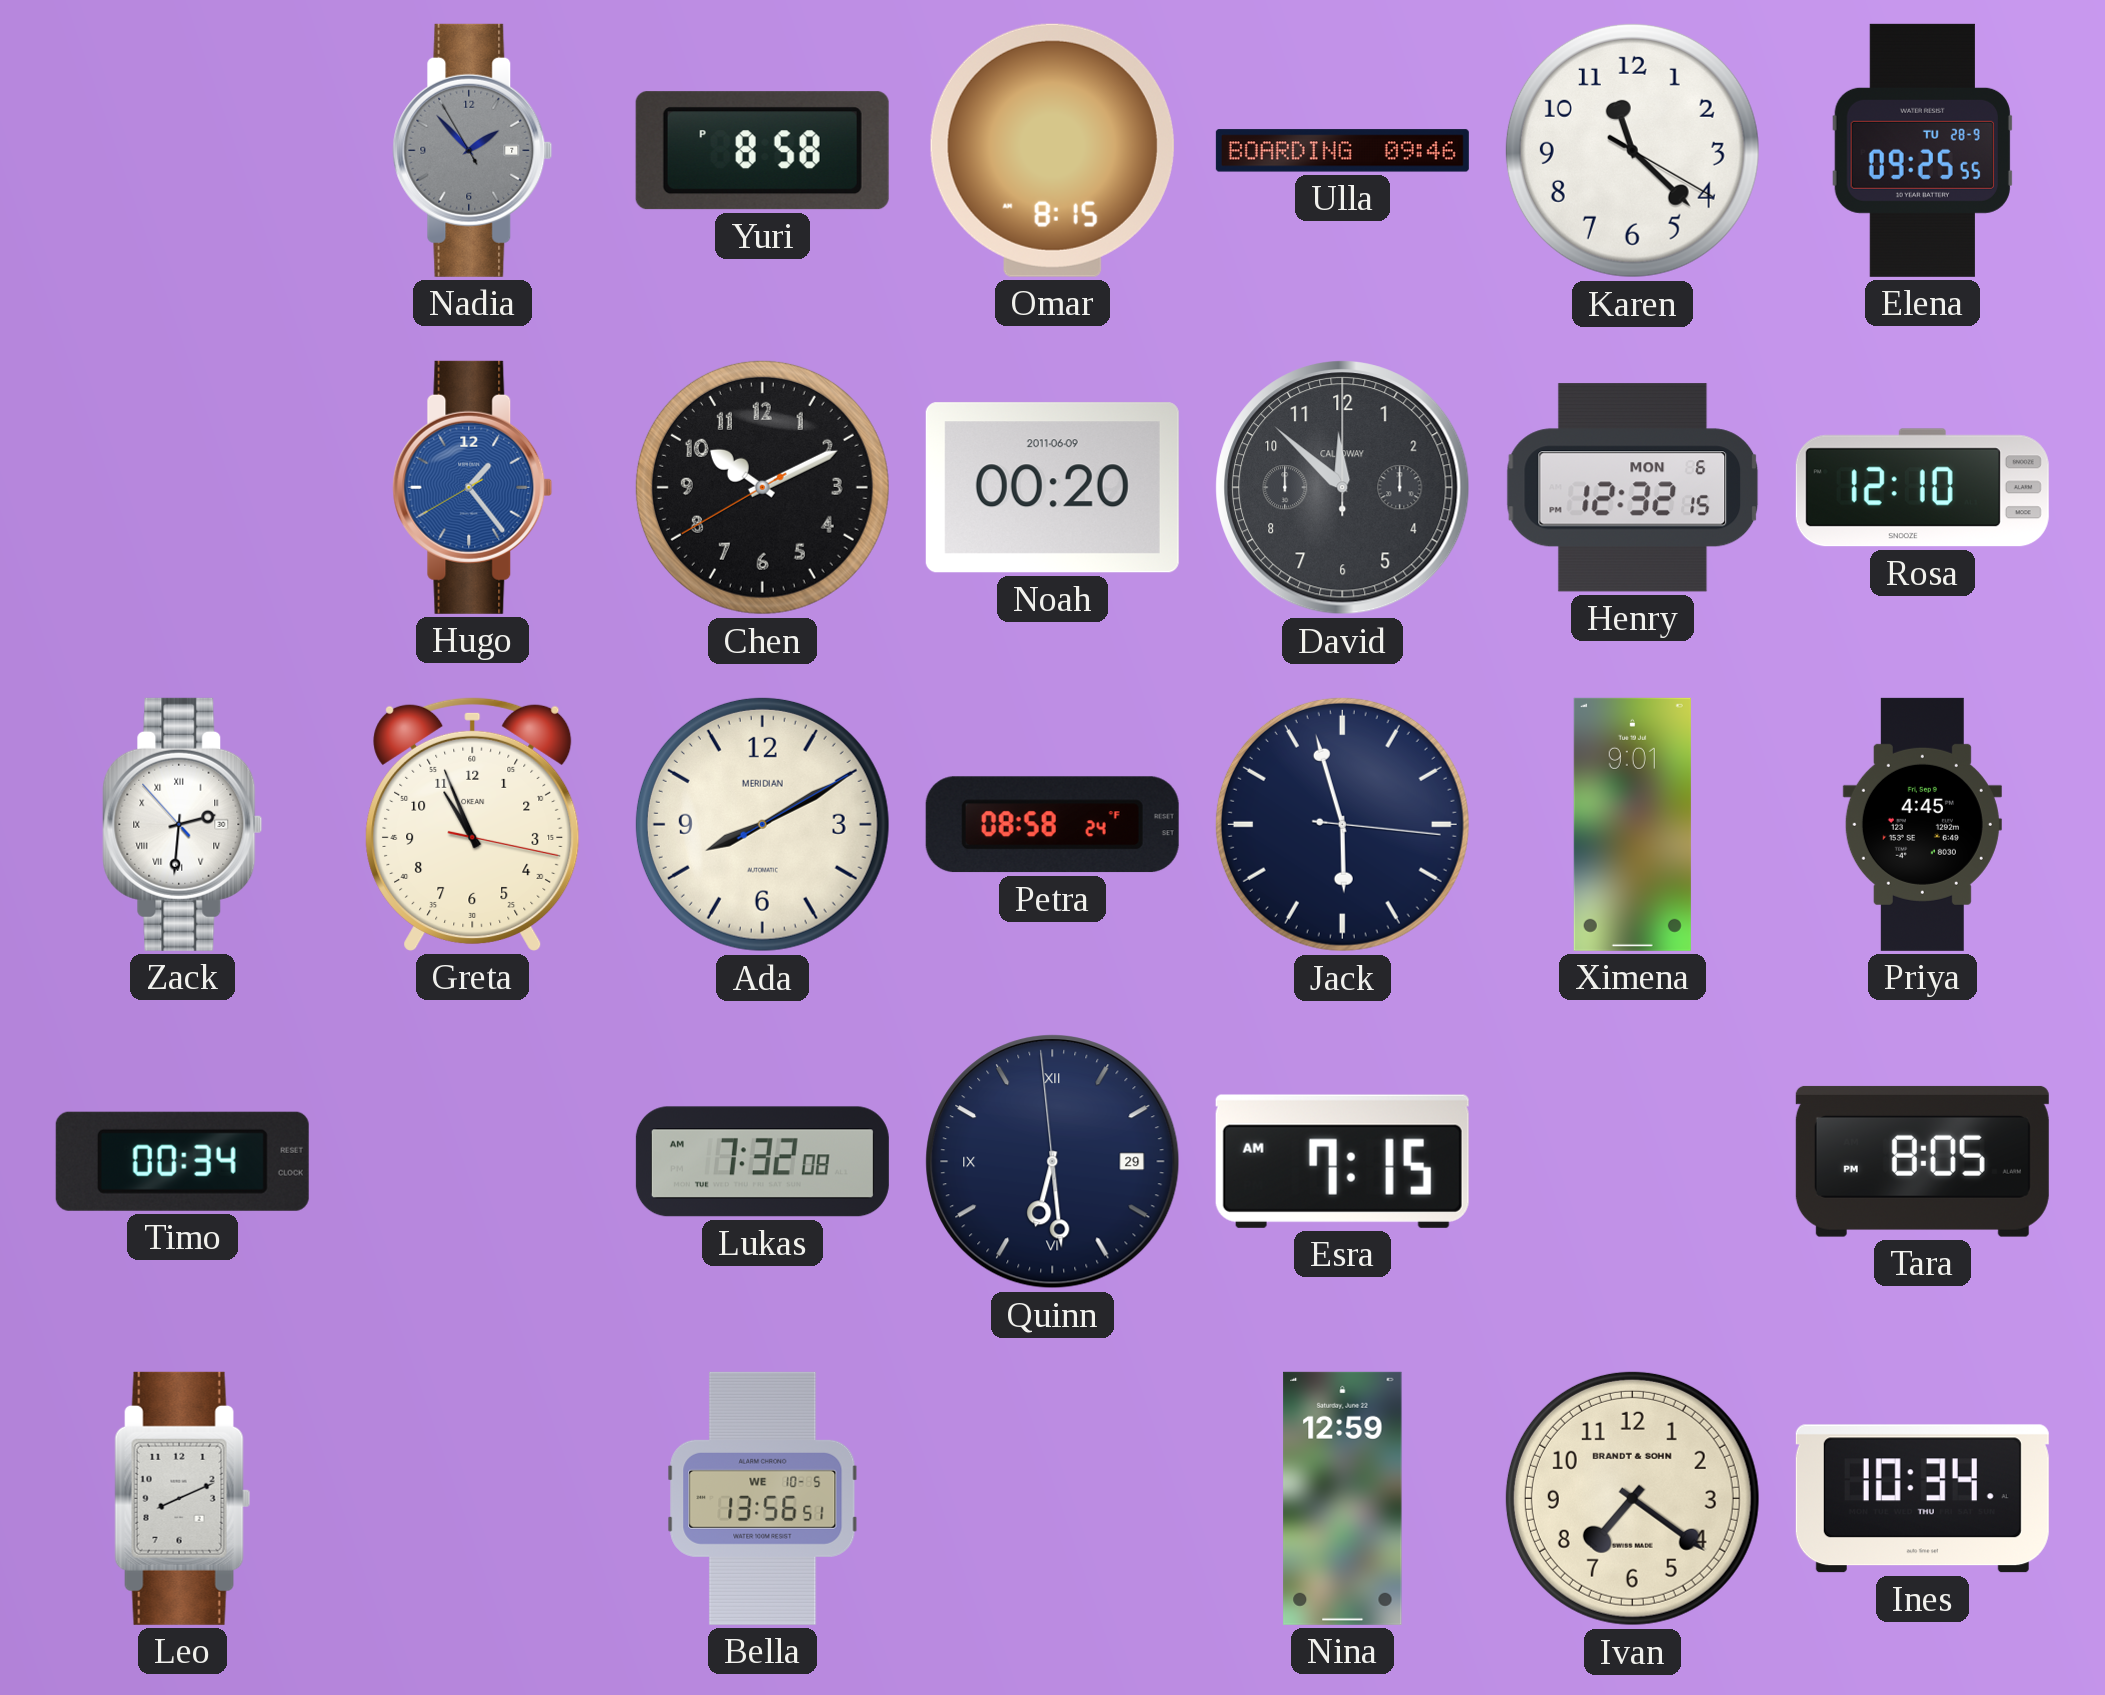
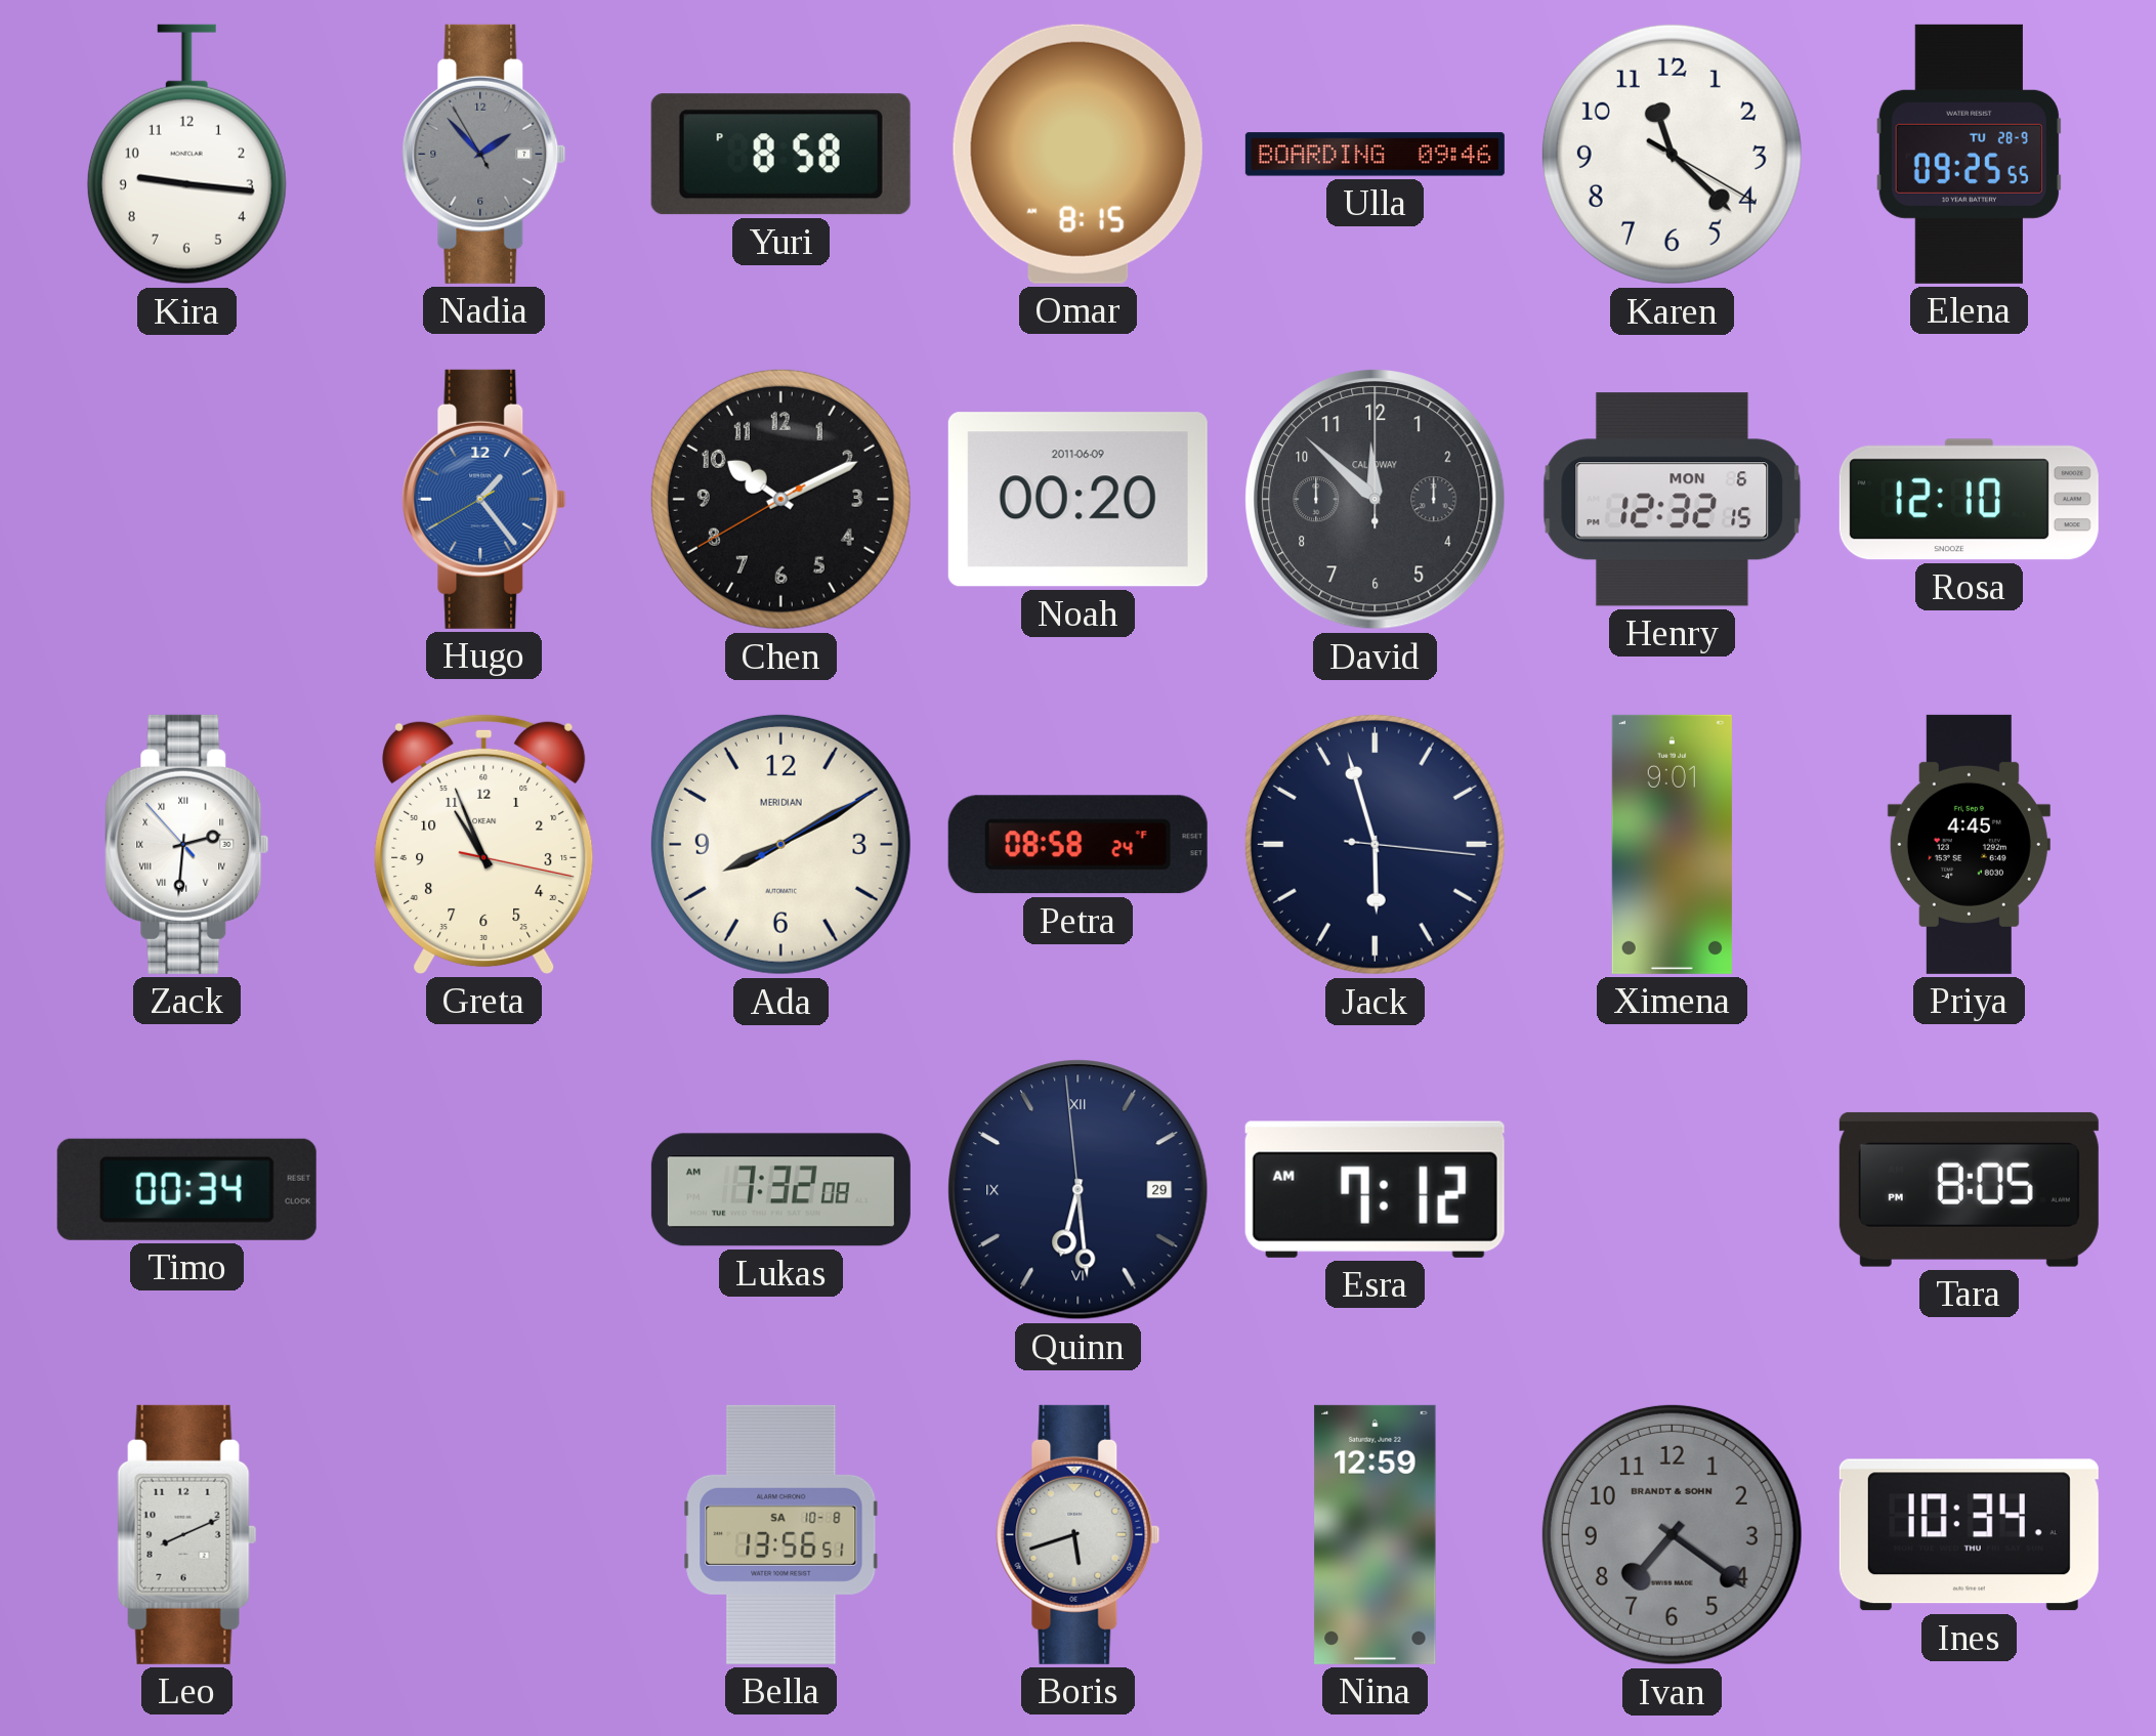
Kira: none -> 9:16
Esra: 7:15 -> 7:12
Bella date: WE 10-5 -> SA 10-8
Boris: none -> 5:42
Ivan dial: cream -> grey
